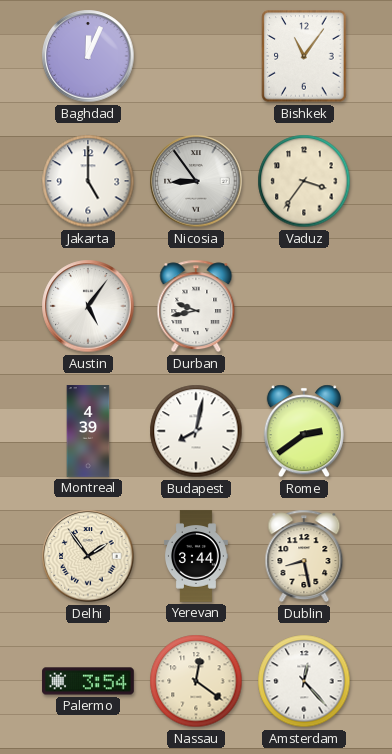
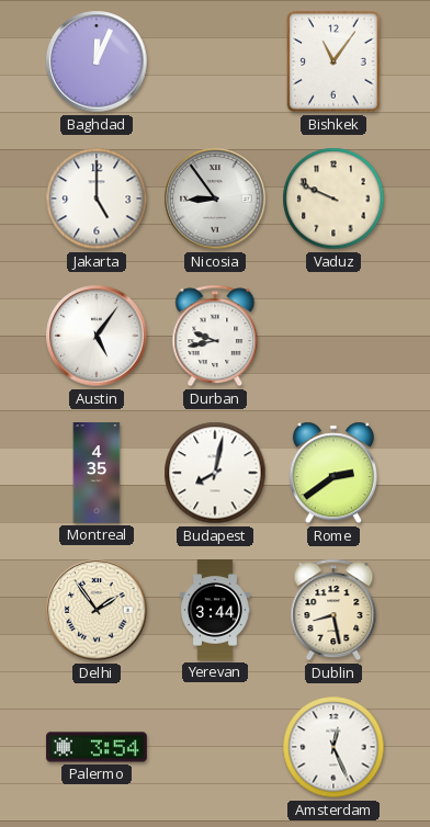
Vaduz: 3:36 -> 9:49
Montreal: 4:39 -> 4:35
Nassau: 12:21 -> none
Amsterdam: 12:23 -> 12:26
